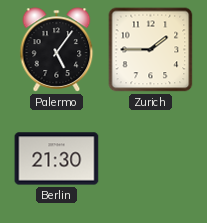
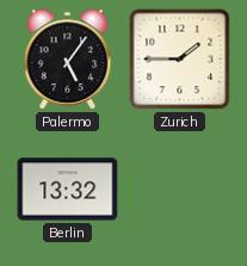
Berlin: 21:30 -> 13:32
